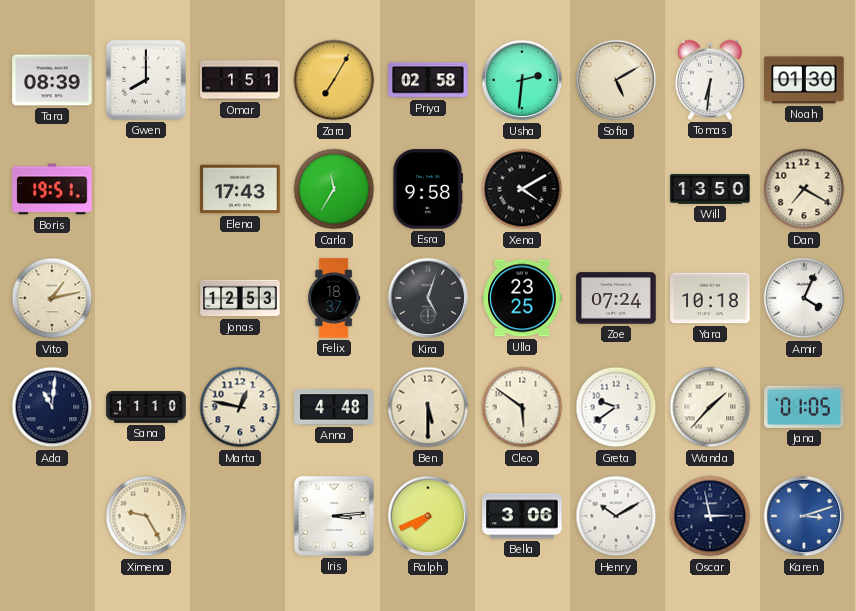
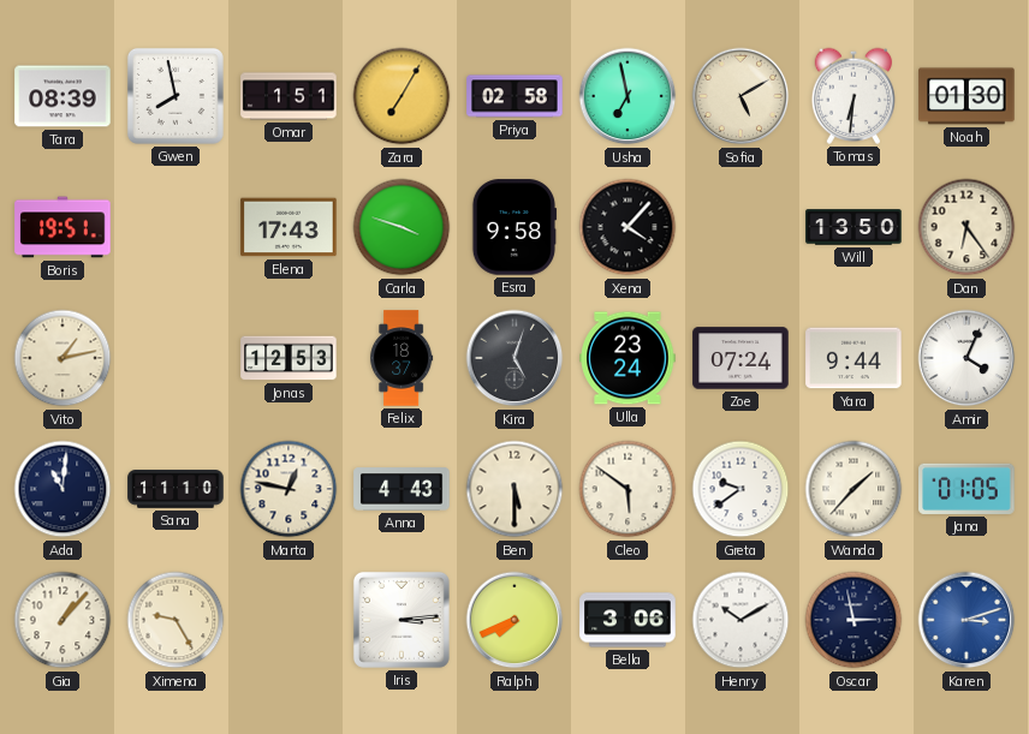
Gwen: 8:00 -> 7:58
Usha: 2:31 -> 6:58
Carla: 11:35 -> 3:48
Xena: 4:10 -> 4:07
Dan: 7:20 -> 6:24
Ulla: 23:25 -> 23:24
Yara: 10:18 -> 9:44
Anna: 4:48 -> 4:43
Gia: none -> 1:07
